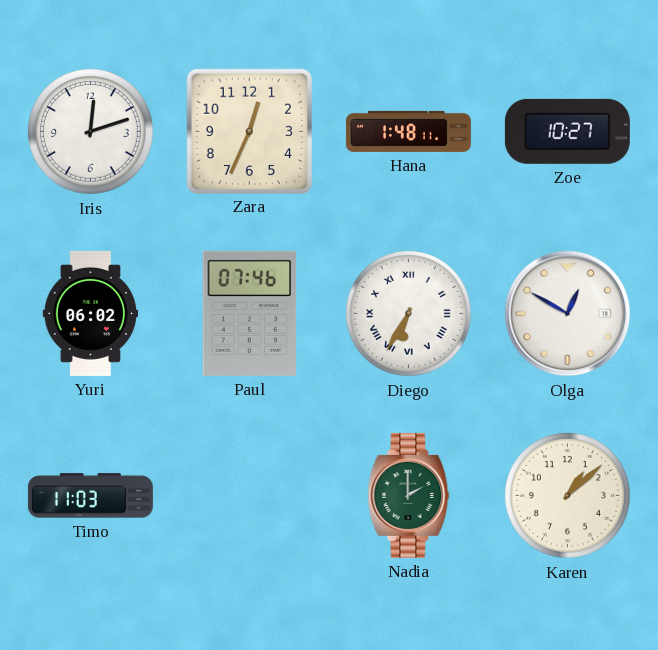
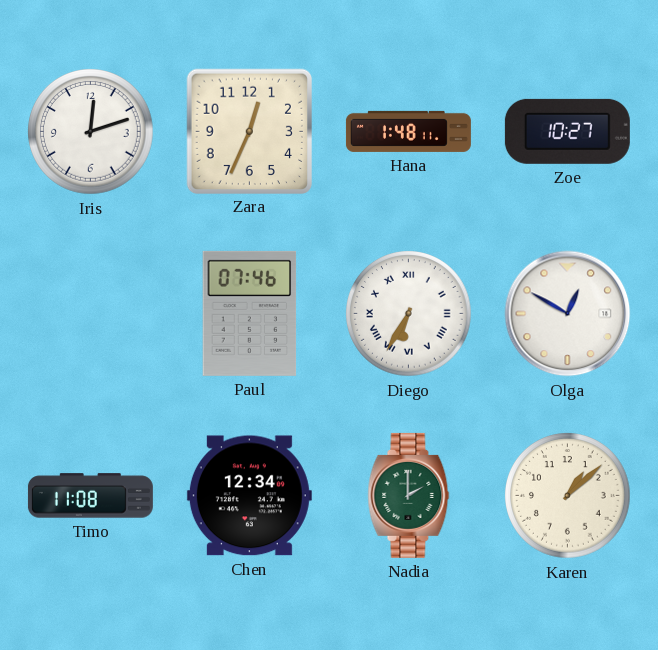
Yuri: 06:02 -> none
Timo: 11:03 -> 11:08
Chen: none -> 12:34
